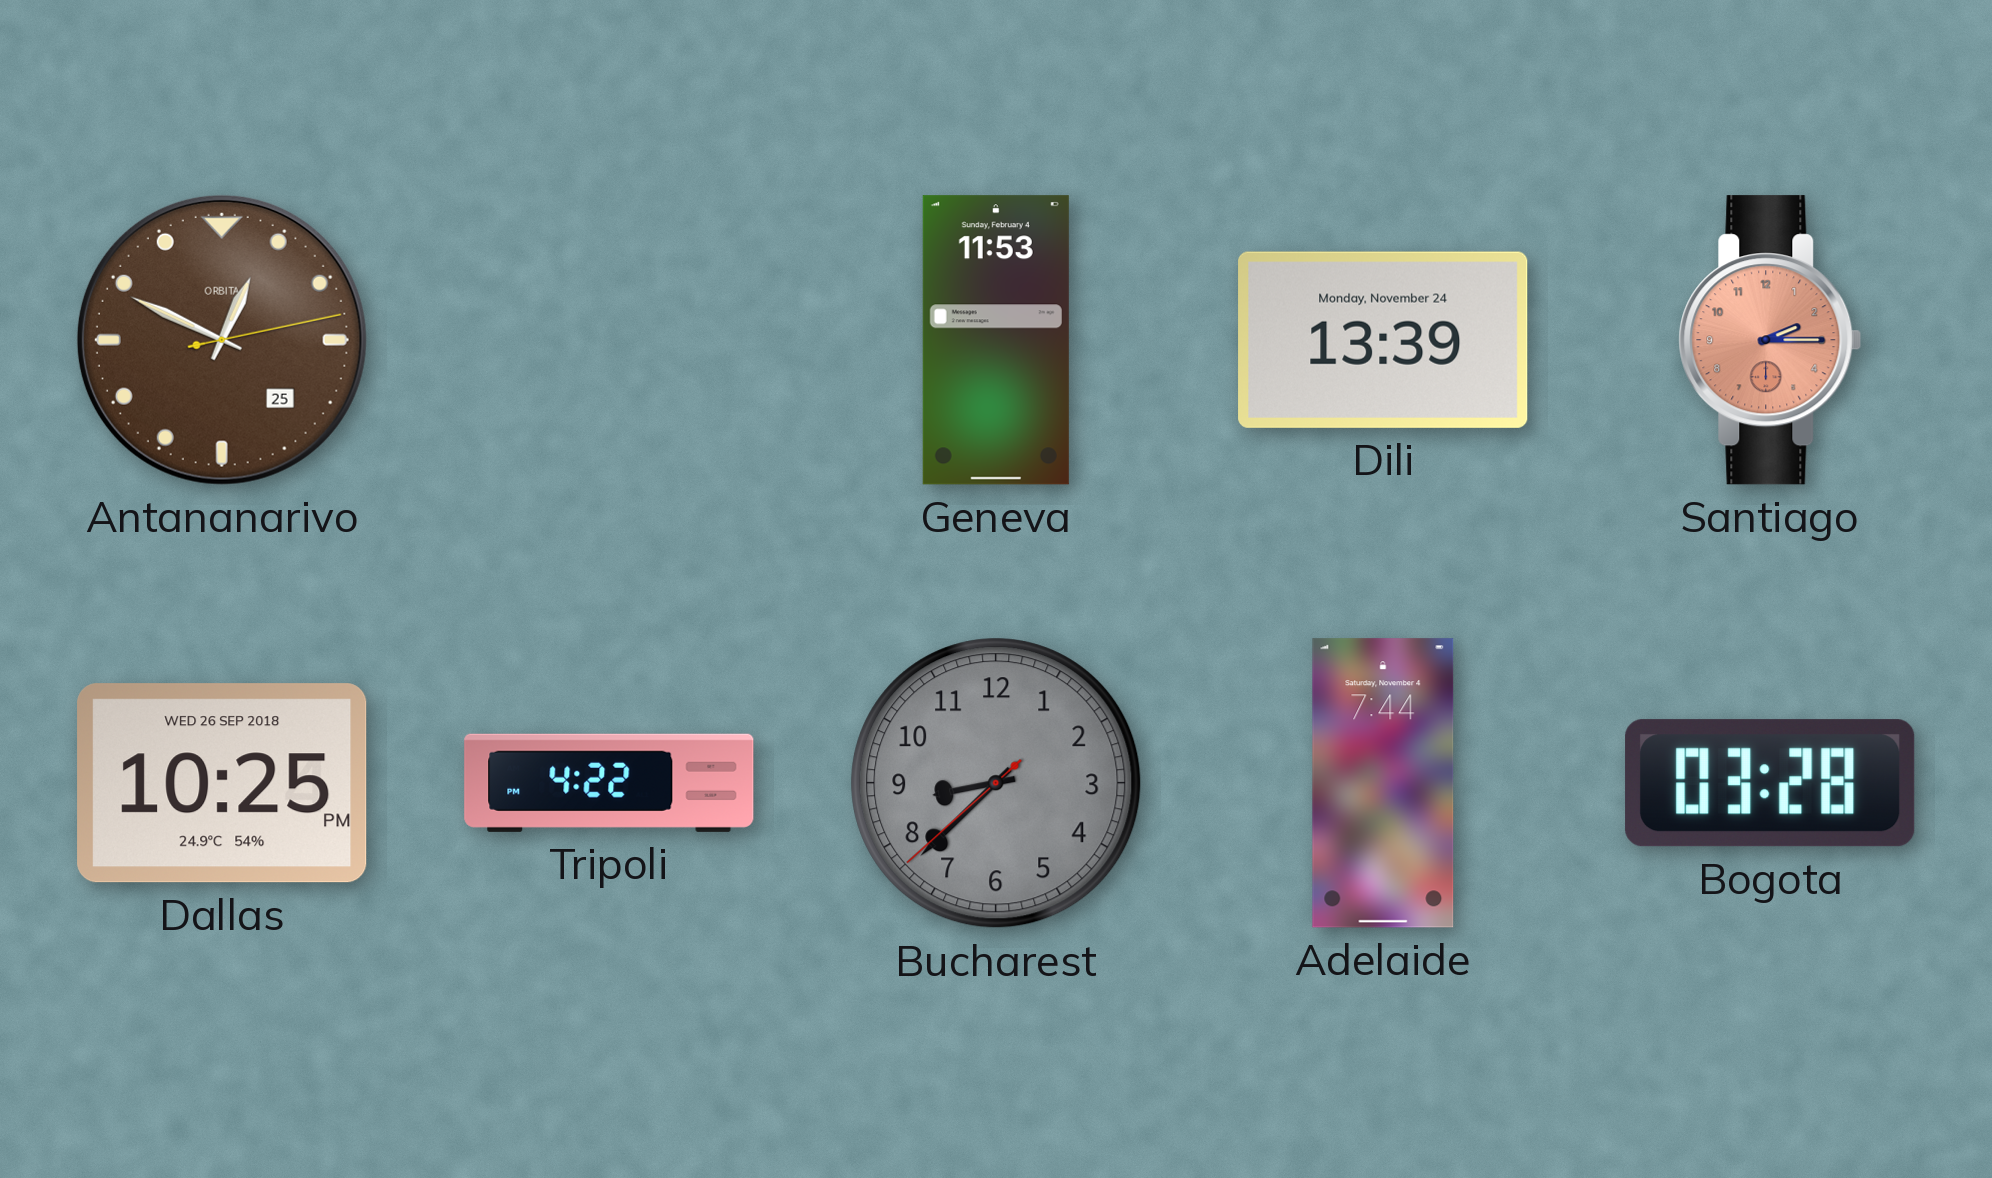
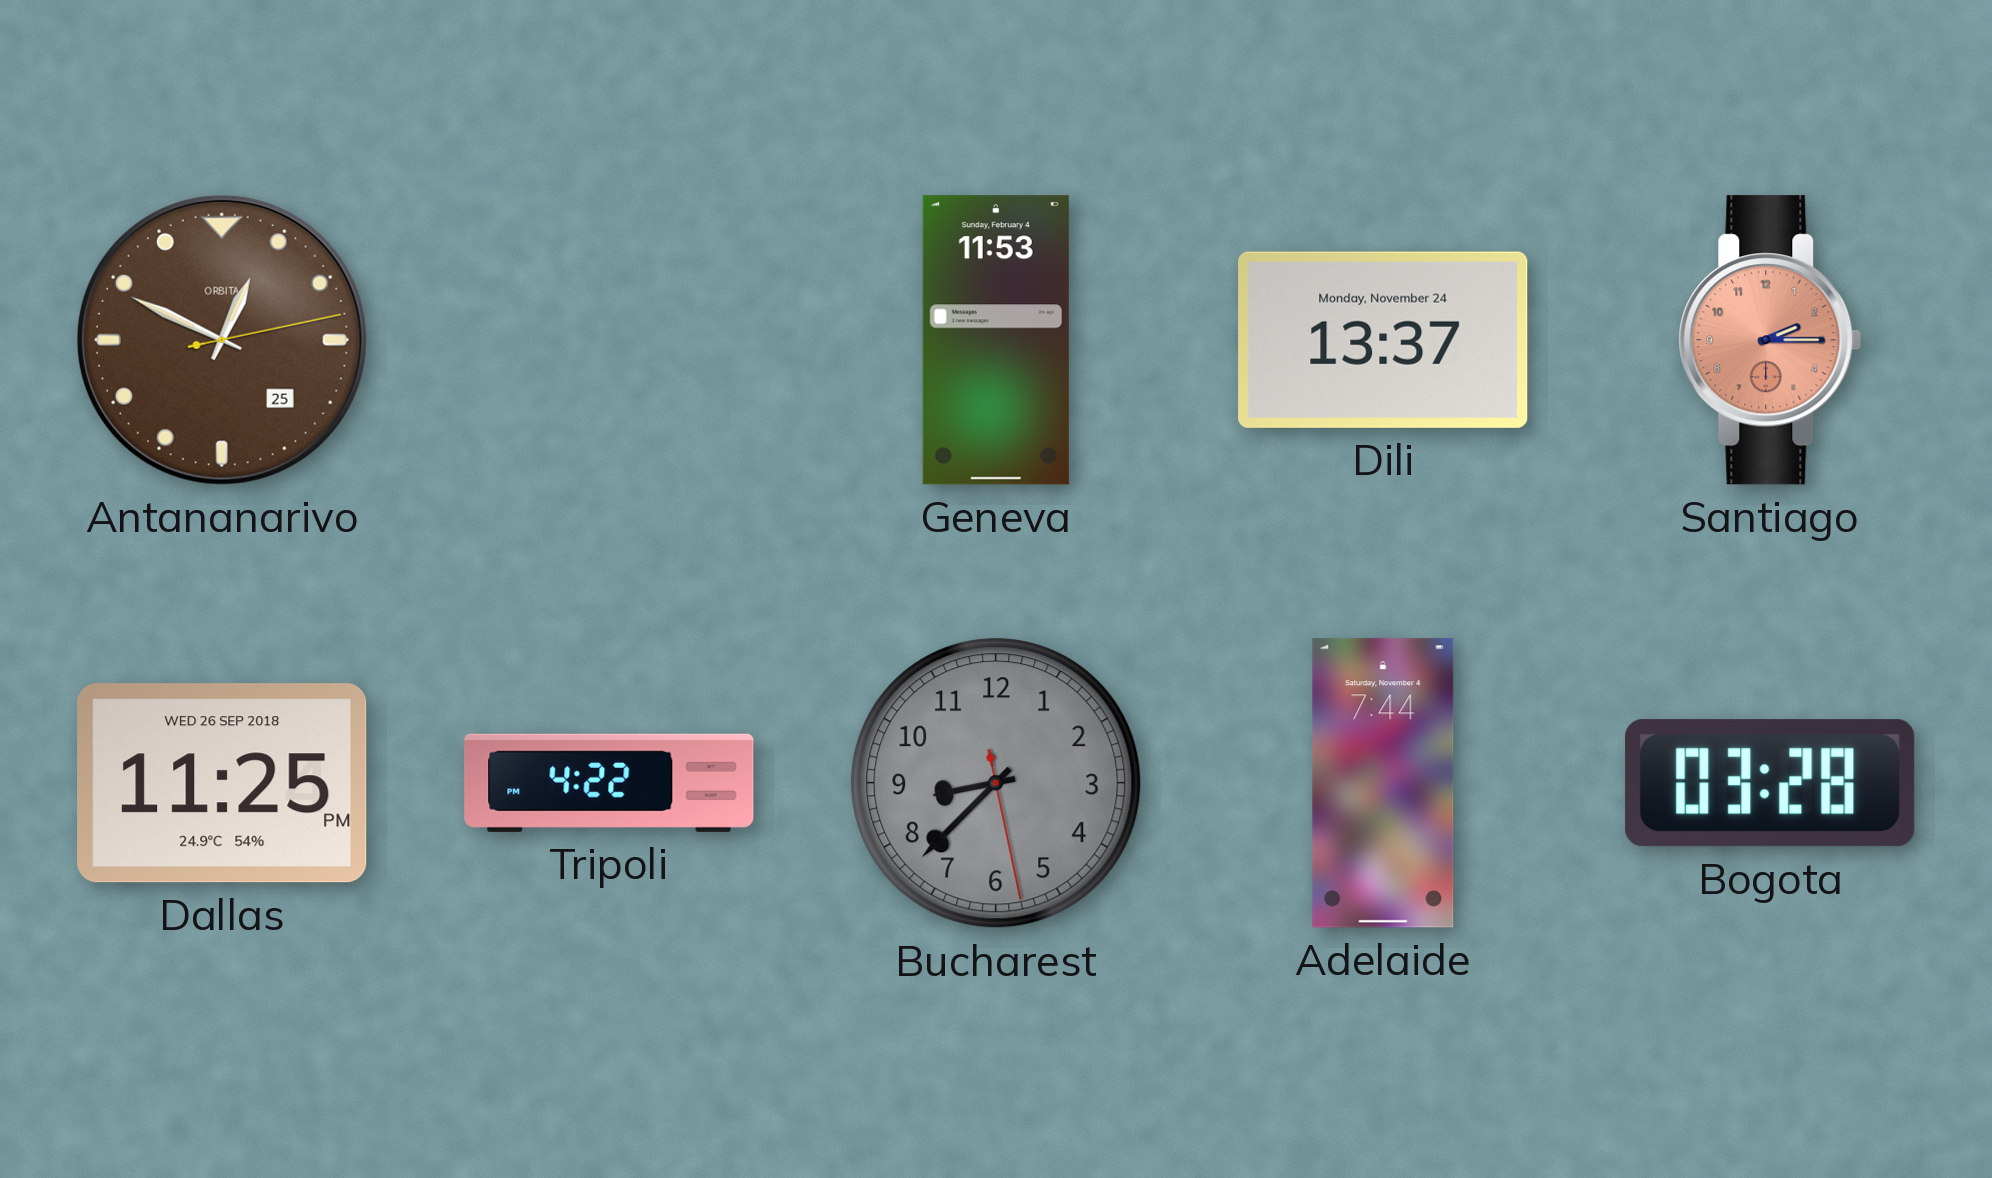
Dili: 13:39 -> 13:37
Dallas: 10:25 -> 11:25
Bucharest: 8:37:38 -> 8:37:28
